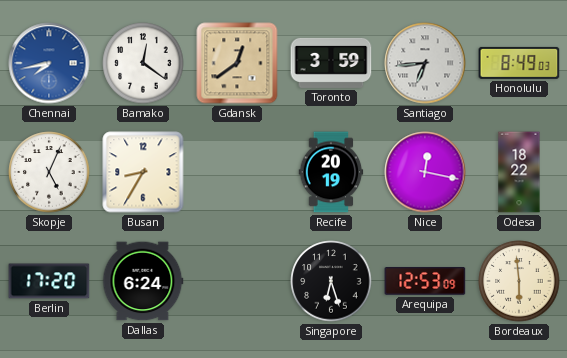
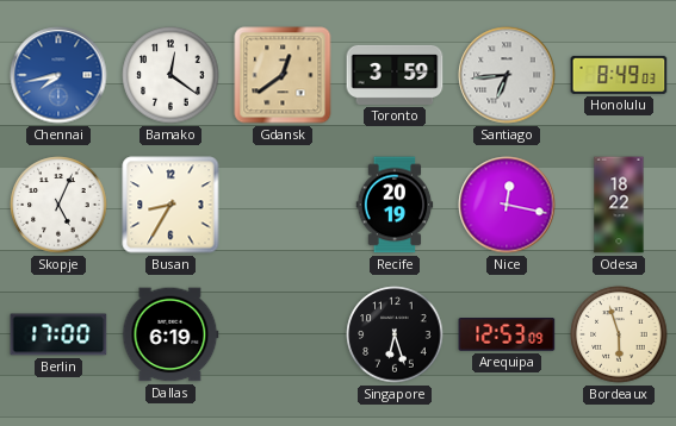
Berlin: 17:20 -> 17:00
Dallas: 6:24 -> 6:19
Bordeaux: 5:59 -> 5:57
